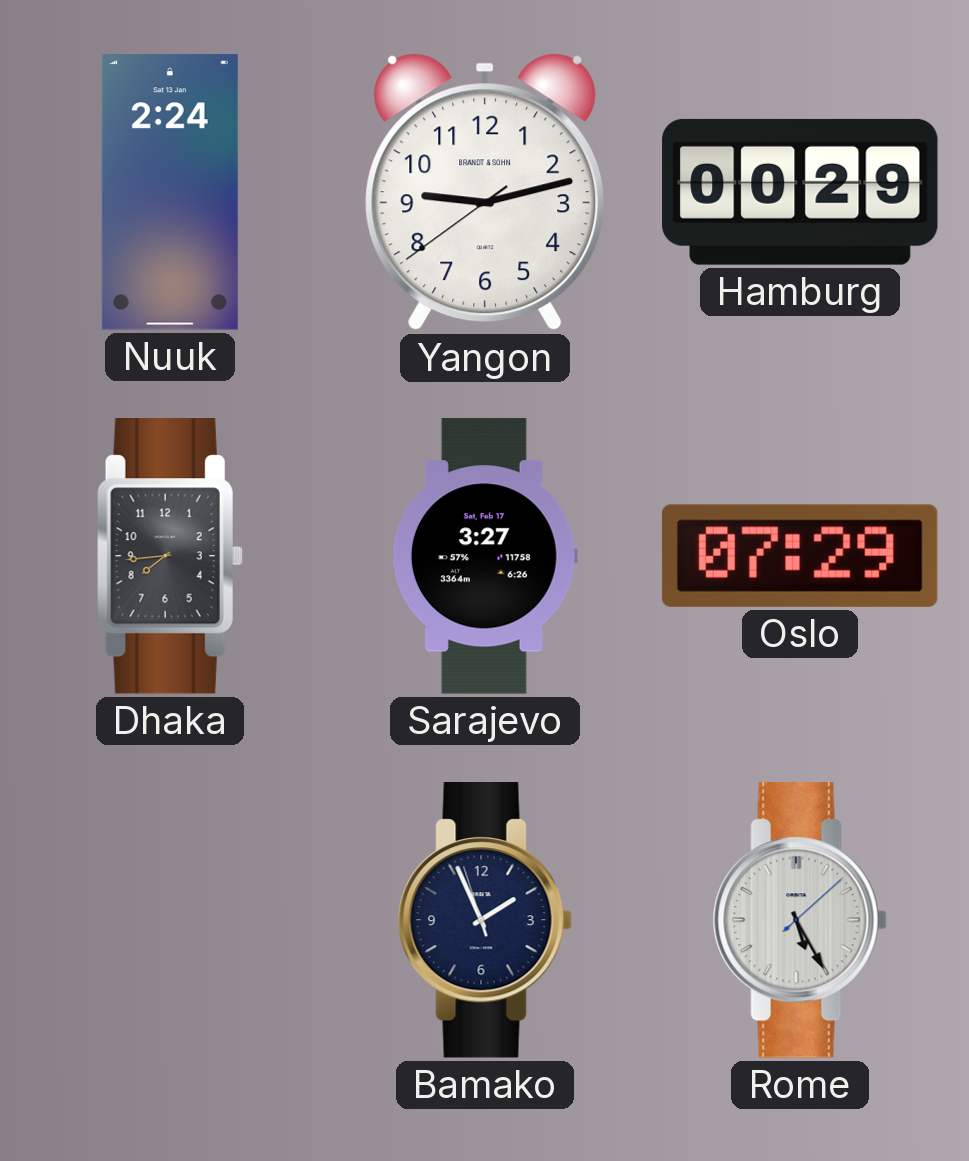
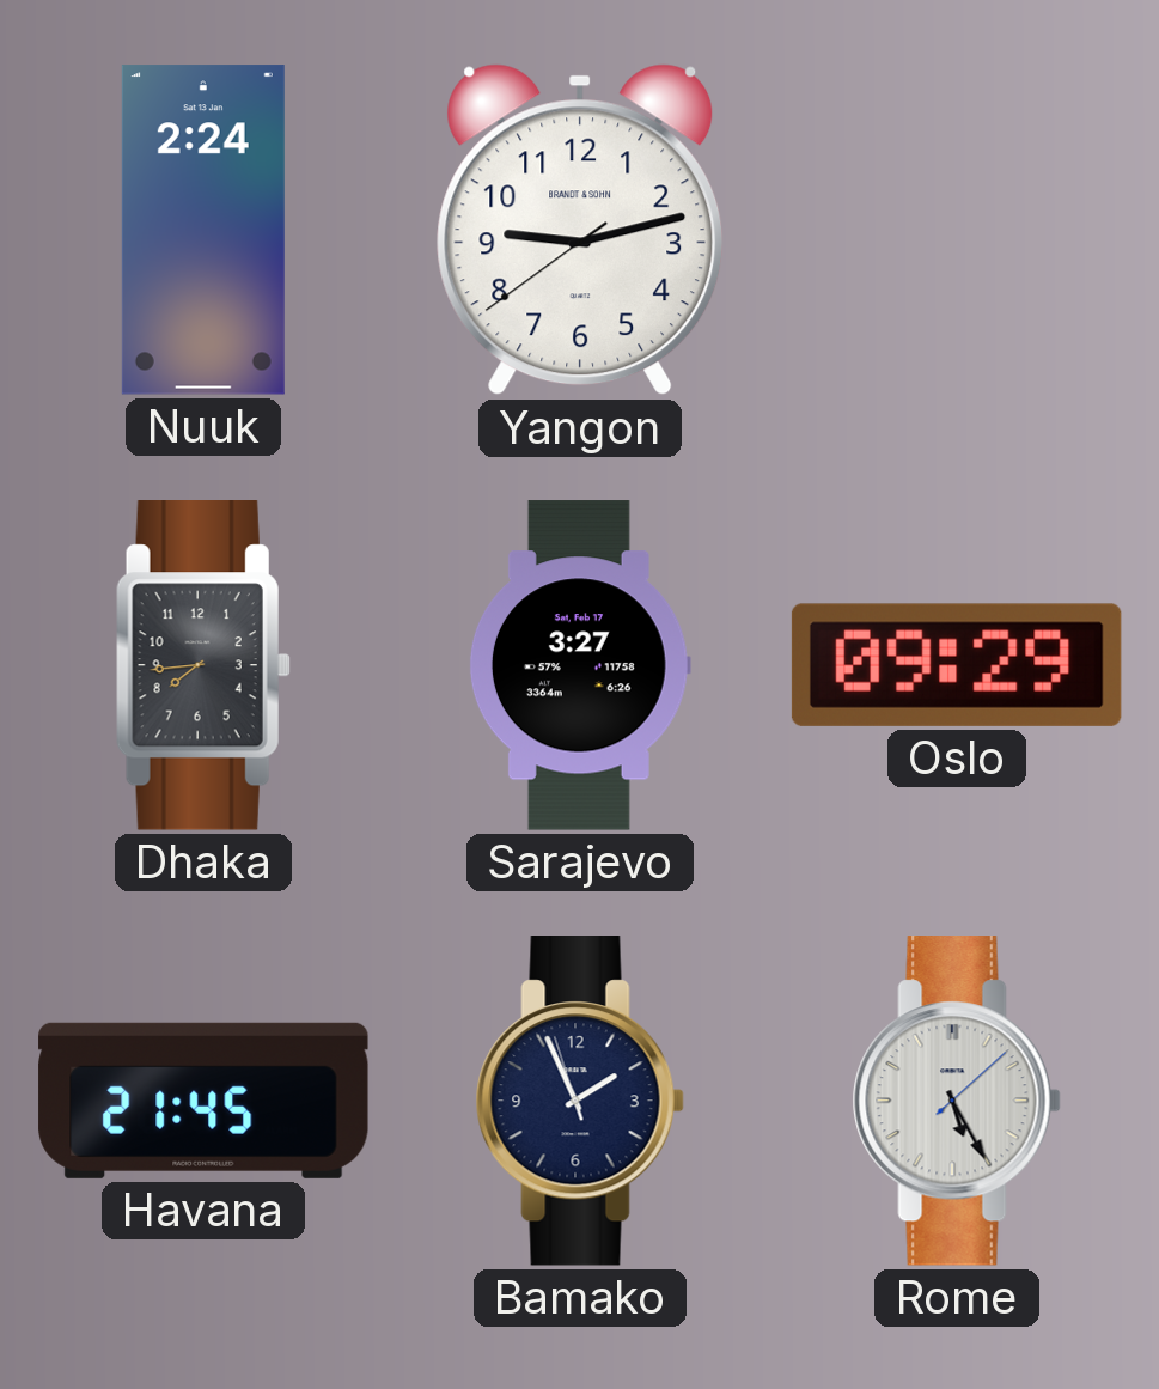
Hamburg: 00:29 -> none
Oslo: 07:29 -> 09:29
Havana: none -> 21:45
